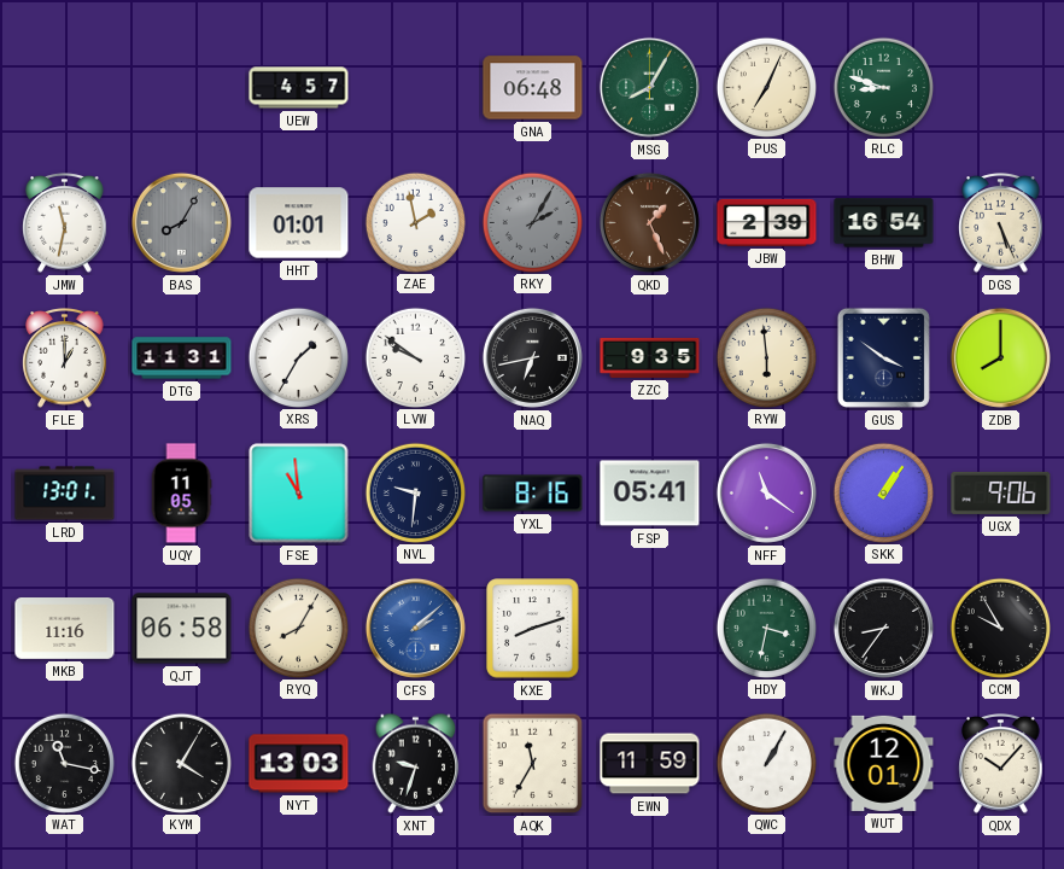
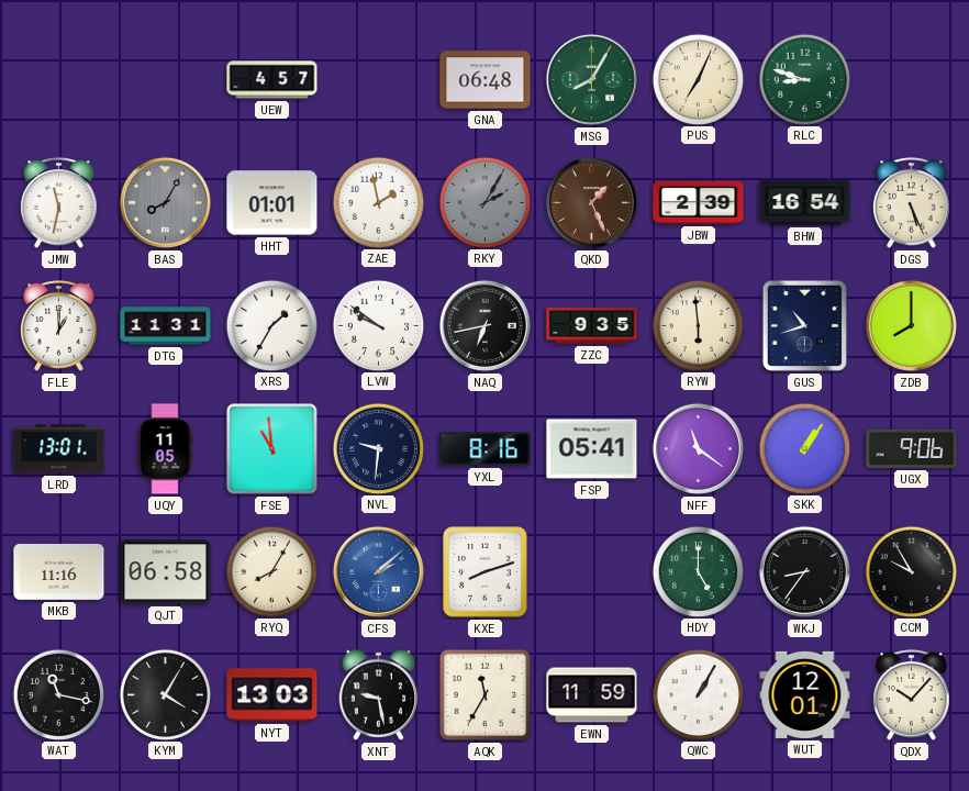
GUS: 3:51 -> 10:42
HDY: 3:32 -> 5:00
XNT: 9:33 -> 9:28
